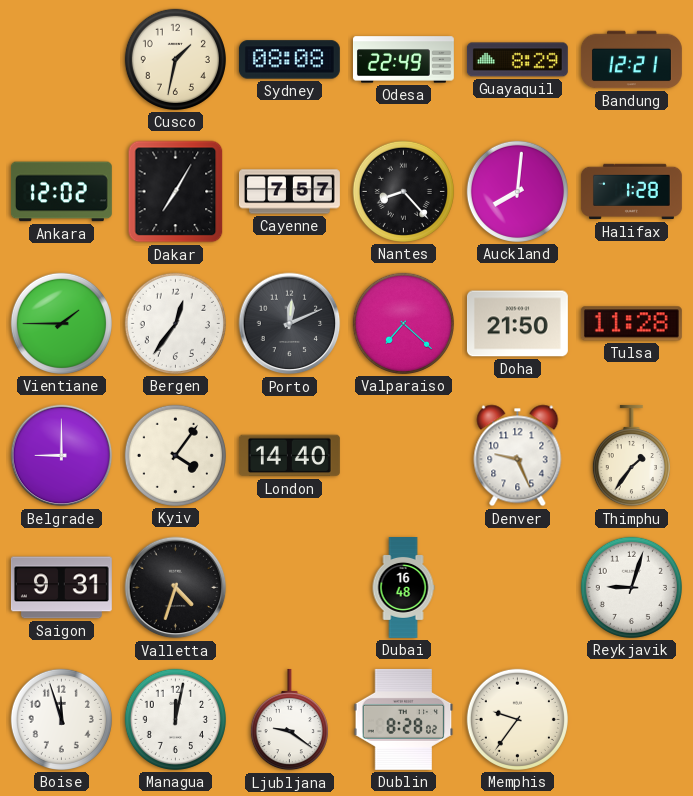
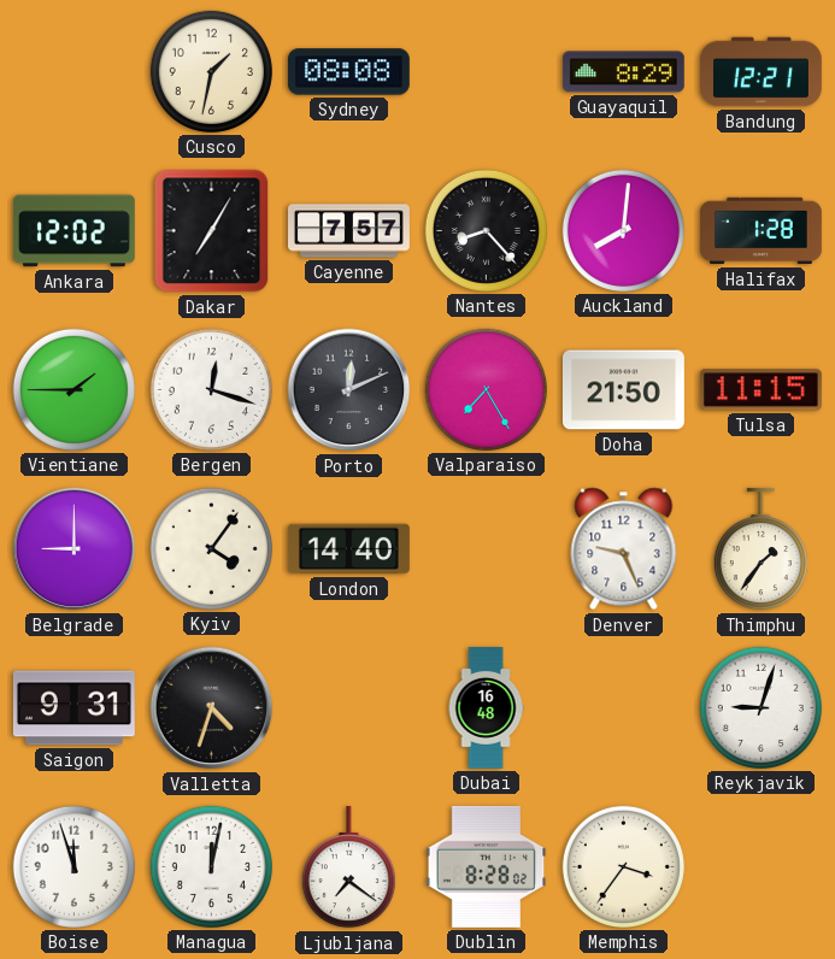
Odesa: 22:49 -> none
Bergen: 12:36 -> 12:18
Valparaiso: 7:22 -> 7:25
Tulsa: 11:28 -> 11:15
Ljubljana: 9:21 -> 7:21
Memphis: 9:36 -> 3:36
